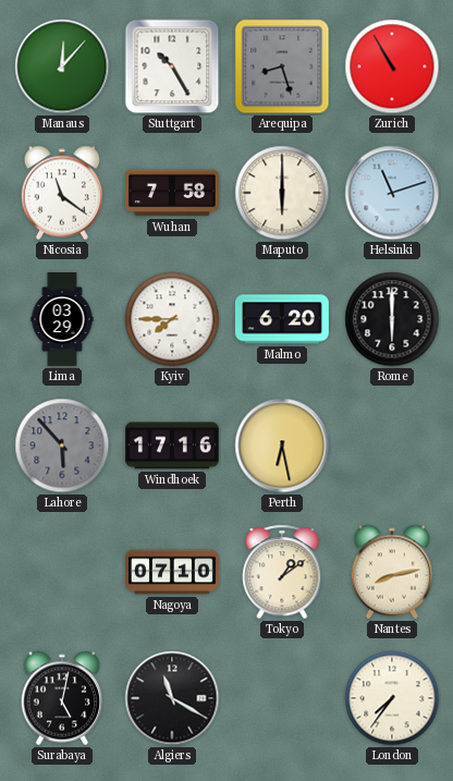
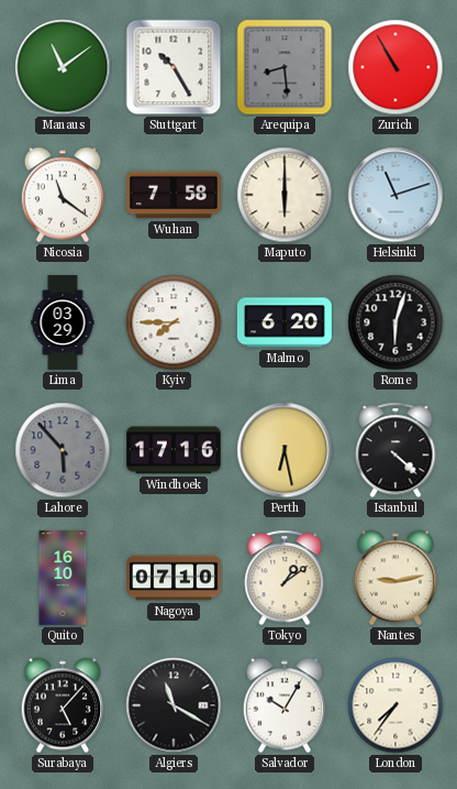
Manaus: 12:07 -> 11:09
Arequipa: 8:27 -> 8:29
Rome: 6:00 -> 6:03
Istanbul: none -> 4:22
Quito: none -> 16:10
Nantes: 8:13 -> 9:13
Surabaya: 5:02 -> 5:07
Salvador: none -> 10:05
